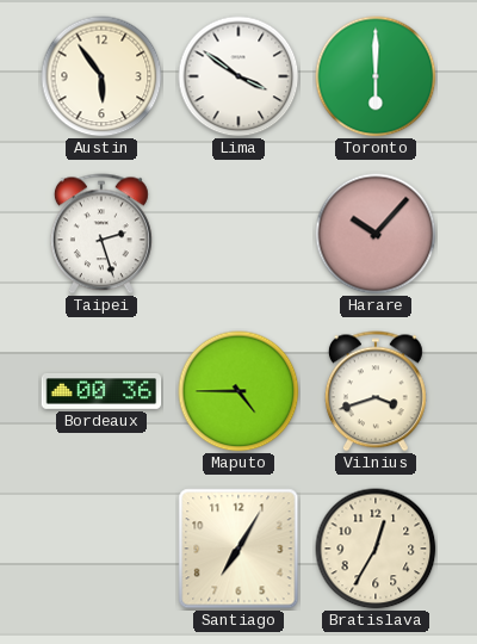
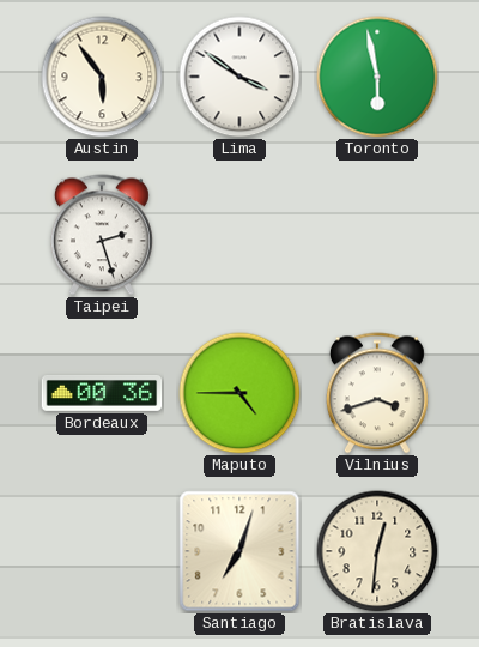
Toronto: 6:00 -> 5:58
Harare: 10:07 -> none
Santiago: 7:05 -> 7:03
Bratislava: 12:35 -> 12:31
